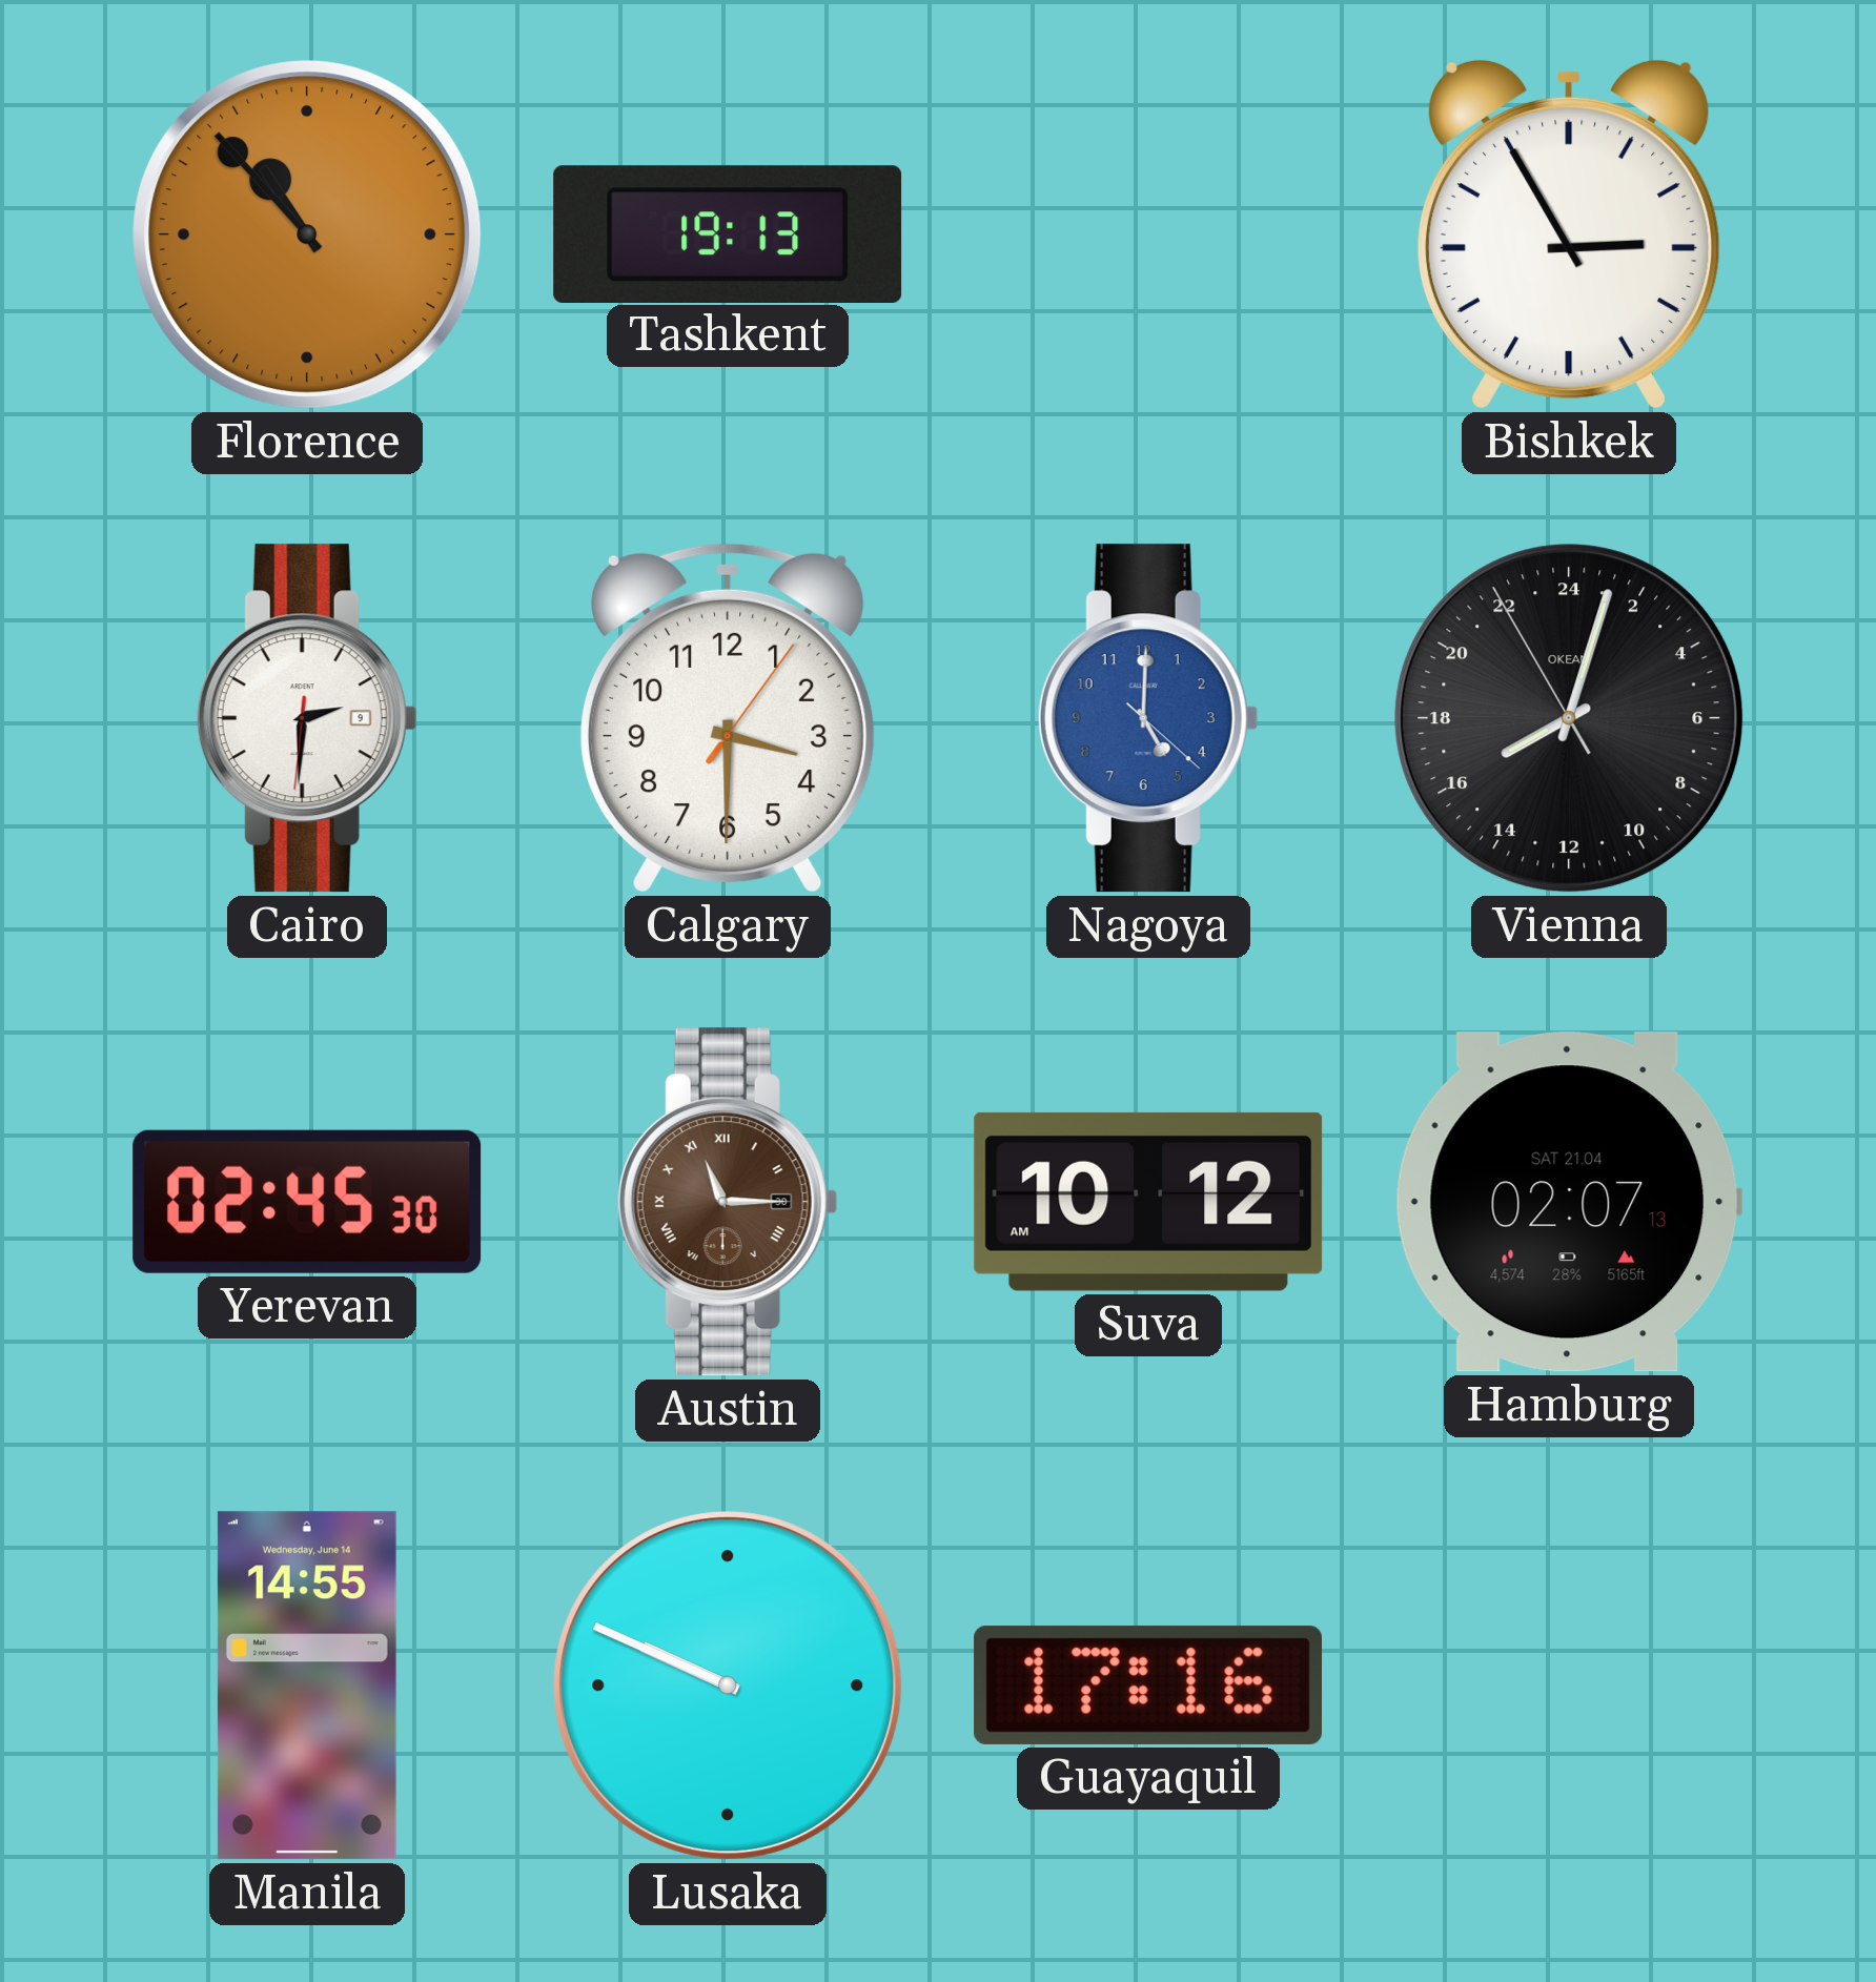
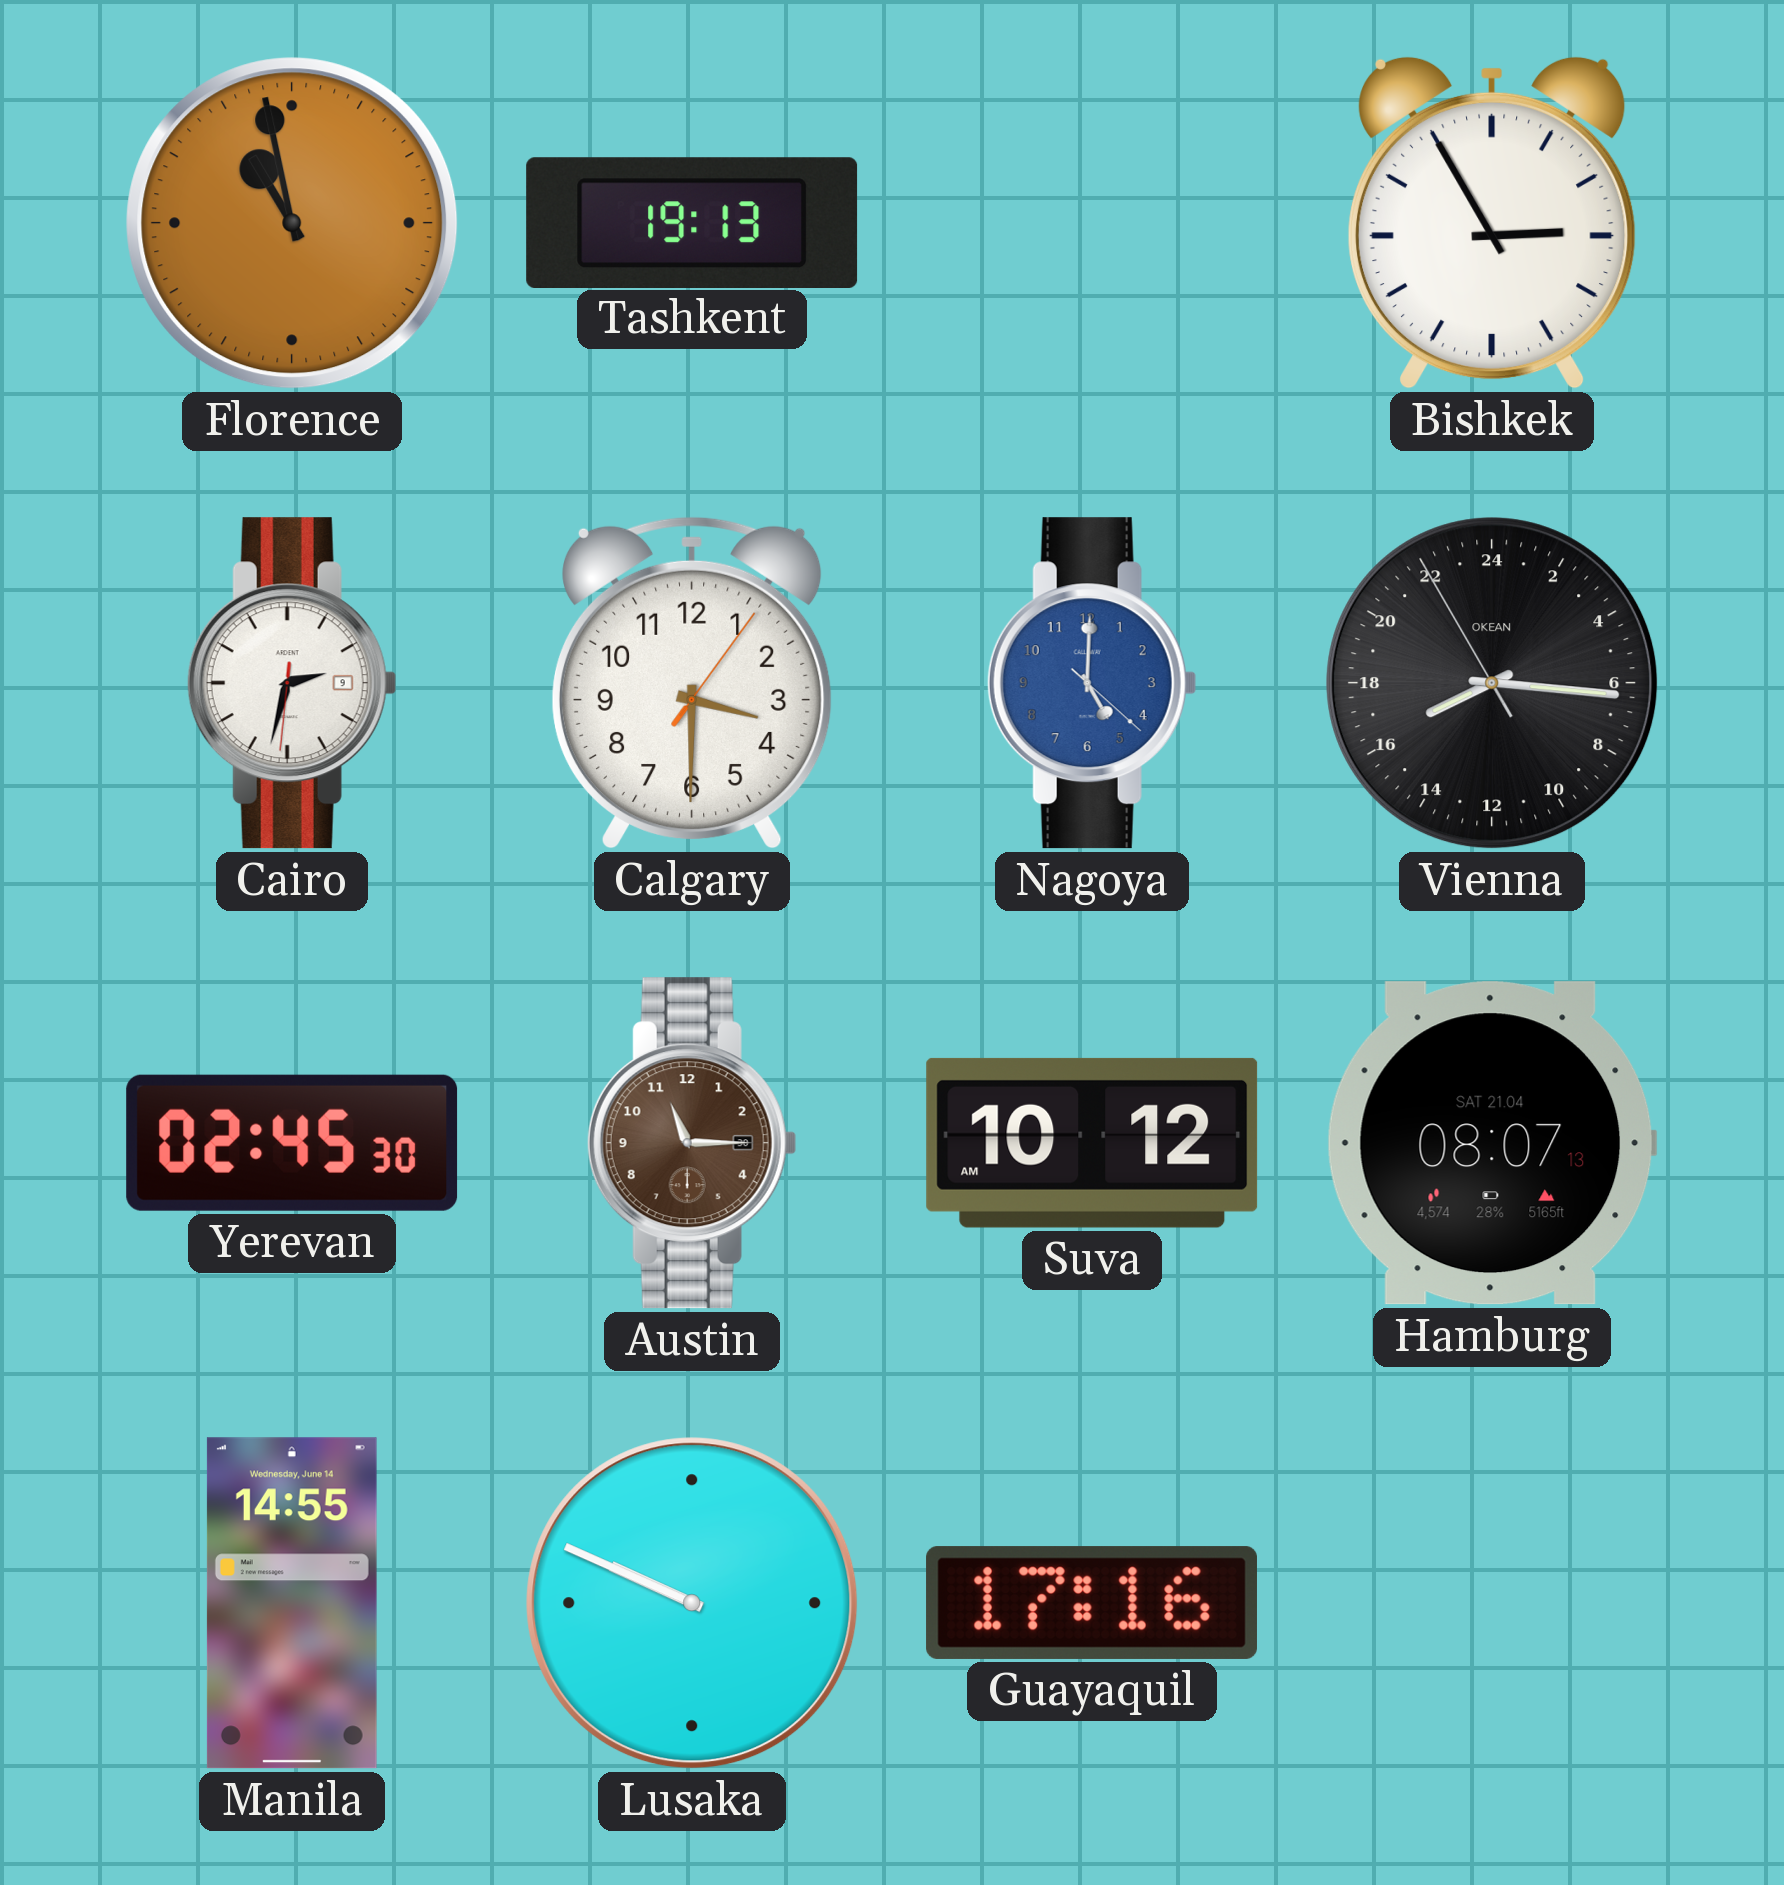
Florence: 10:53 -> 10:58
Cairo: 2:30 -> 2:32
Vienna: 16:02 -> 16:15
Austin numerals: Roman -> Arabic
Hamburg: 02:07 -> 08:07
